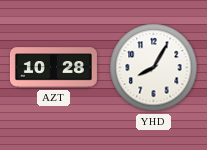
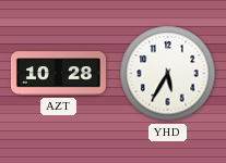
YHD: 8:05 -> 5:35
